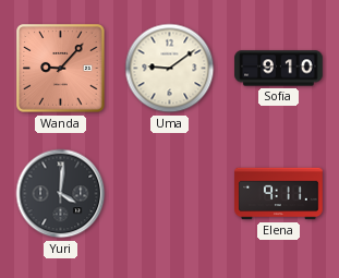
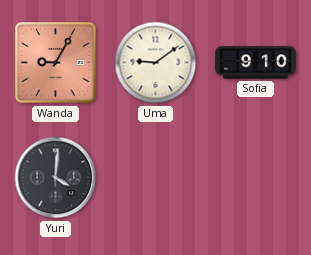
Wanda: 9:07 -> 9:05
Elena: 9:11 -> none
